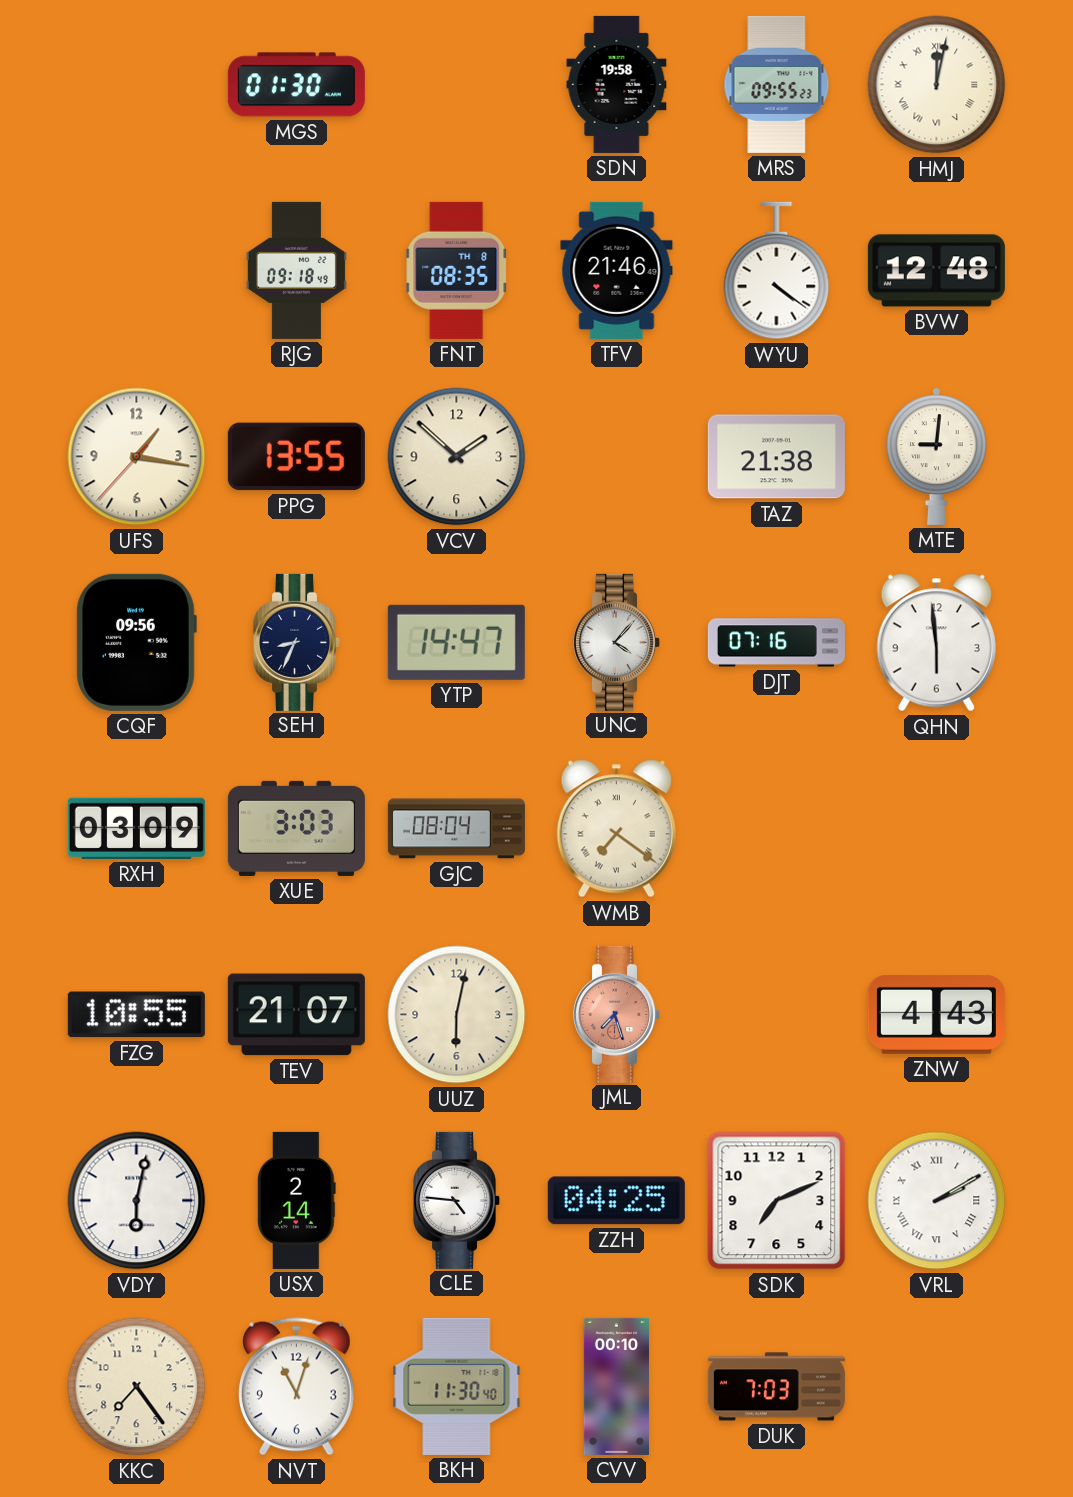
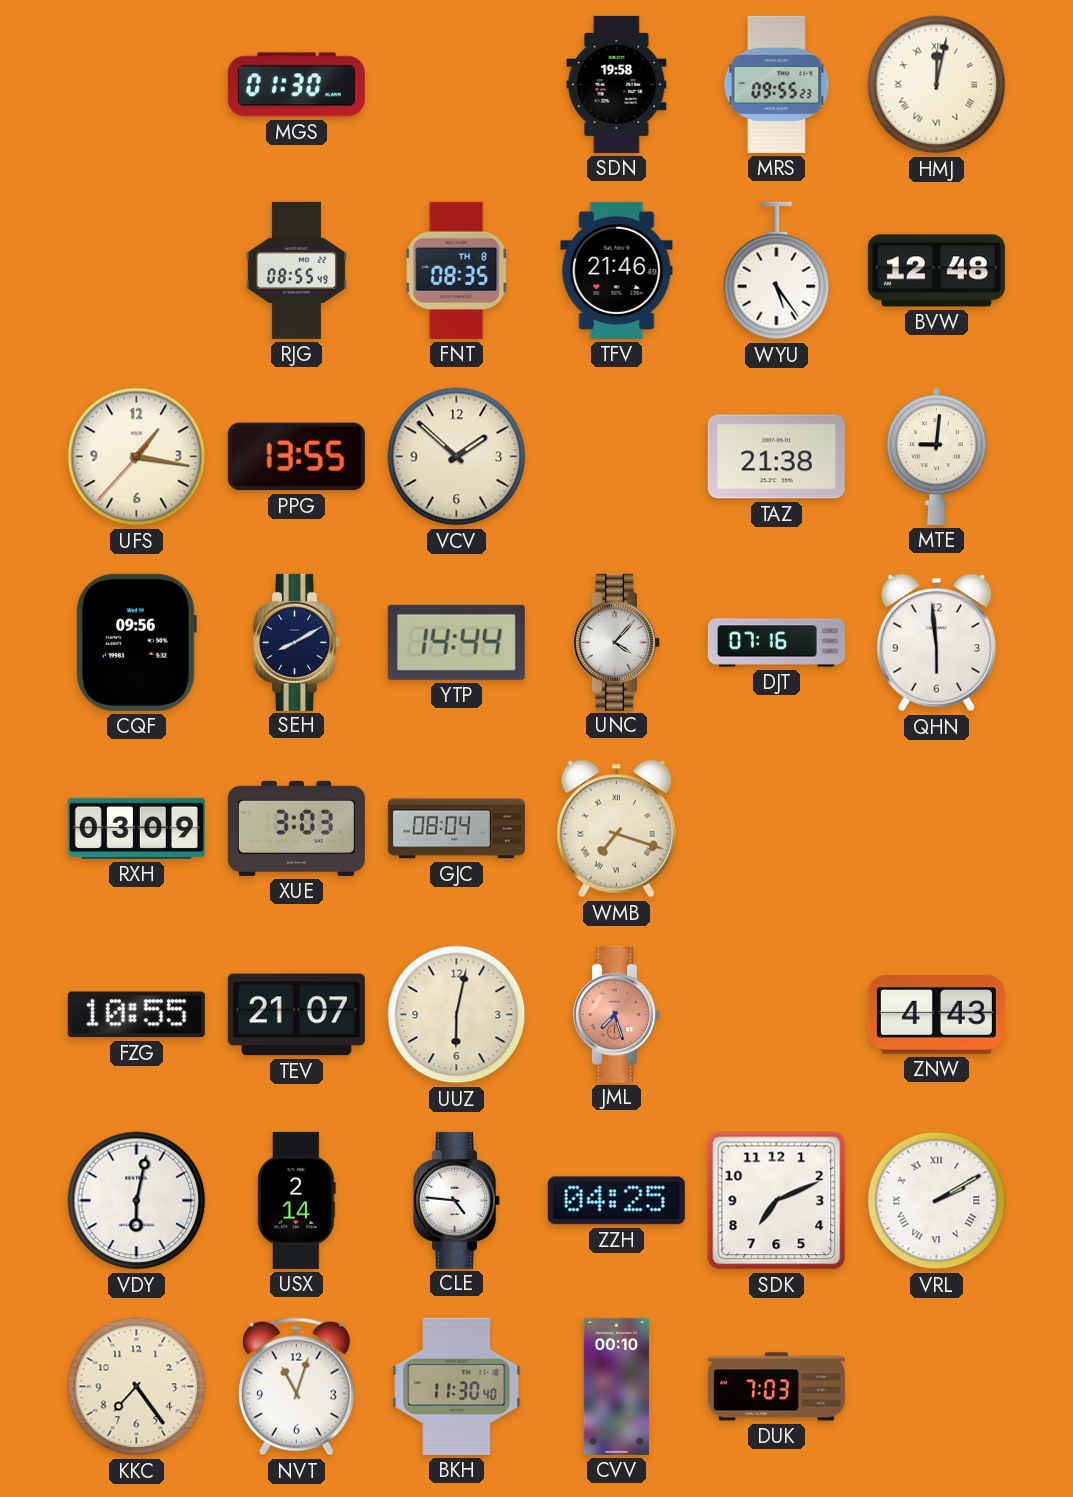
RJG: 09:18 -> 08:55
WYU: 4:21 -> 5:24
SEH: 8:34 -> 8:10
YTP: 14:47 -> 14:44
WMB: 7:21 -> 7:18
